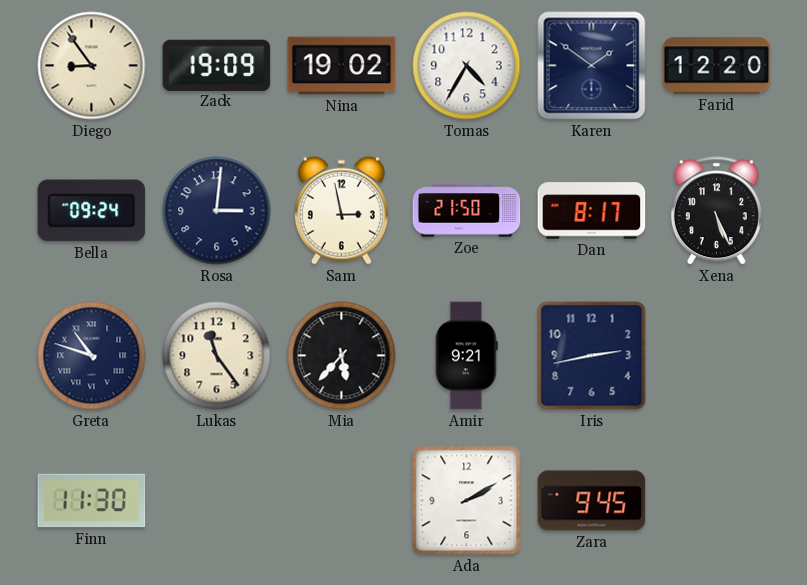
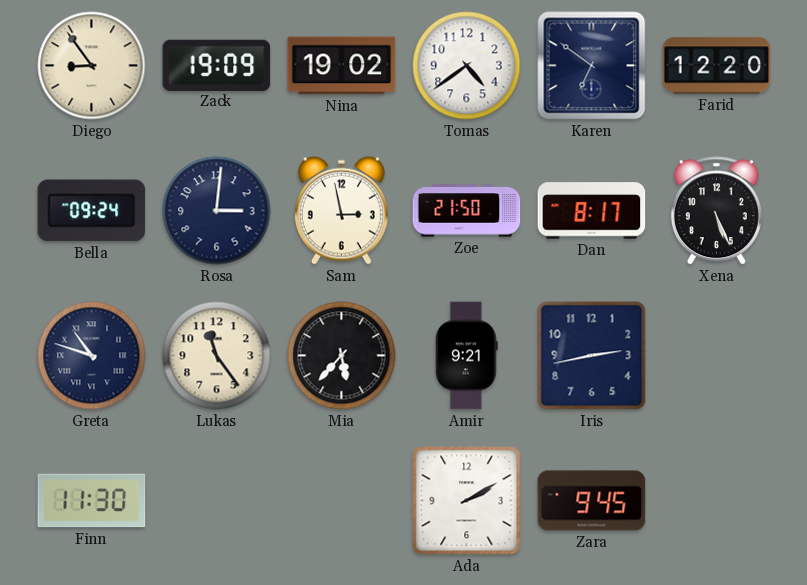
Tomas: 4:35 -> 4:39
Karen: 1:51 -> 6:51
